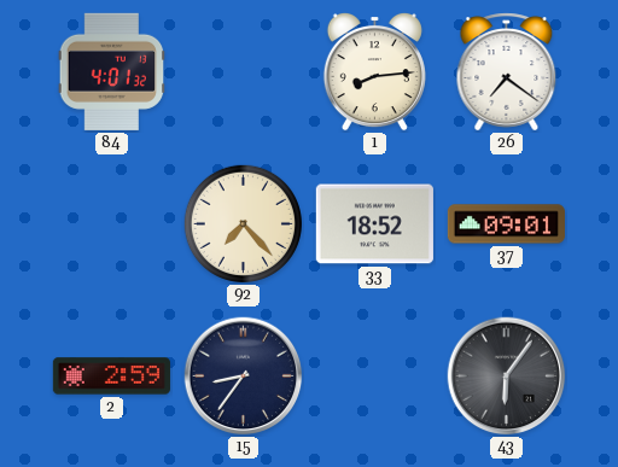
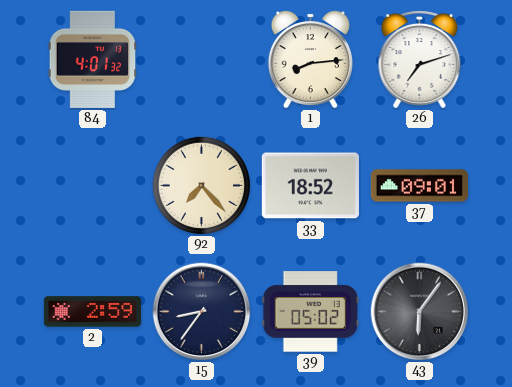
26: 7:21 -> 7:12
39: none -> 05:02
